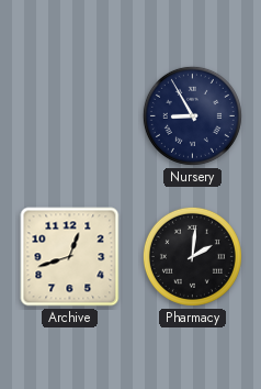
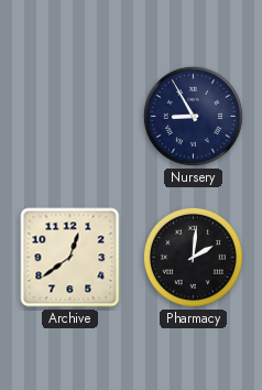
Archive: 12:42 -> 12:39
